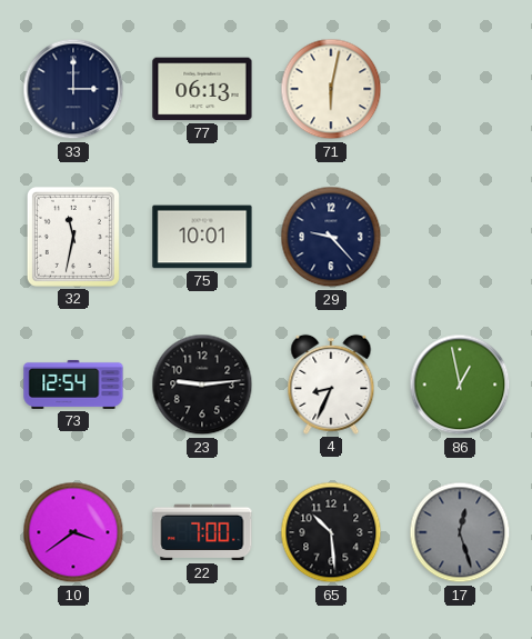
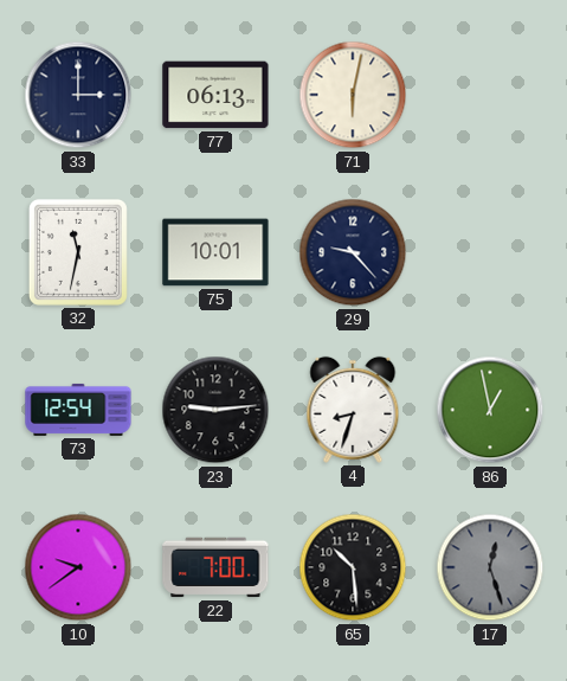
4: 8:34 -> 8:33
10: 3:39 -> 9:39
